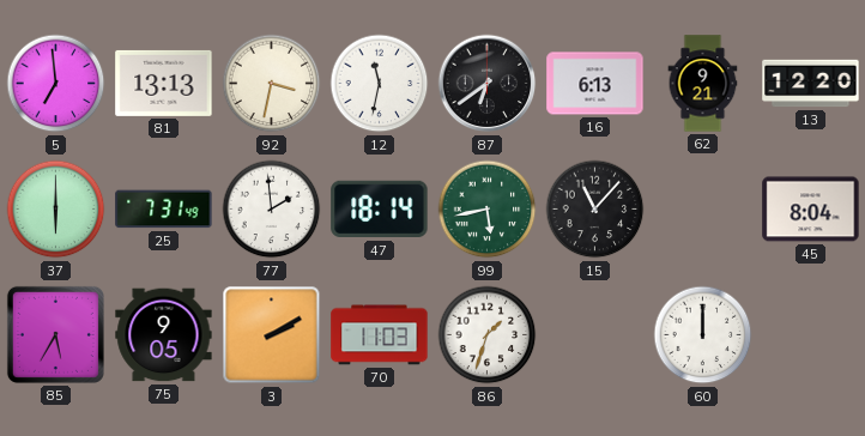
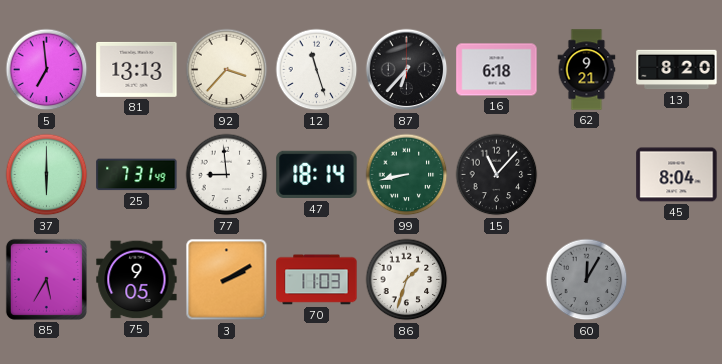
92: 3:32 -> 3:37
12: 11:32 -> 11:27
87: 6:39 -> 6:37
16: 6:13 -> 6:18
13: 12:20 -> 8:20
77: 1:59 -> 8:59
99: 5:43 -> 8:43
60: 12:00 -> 12:05
60 dial: white -> grey
